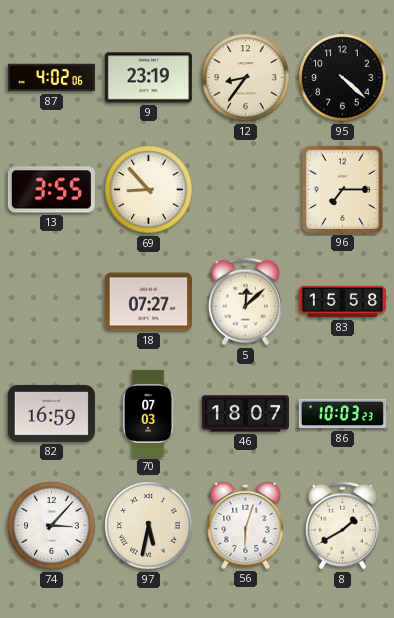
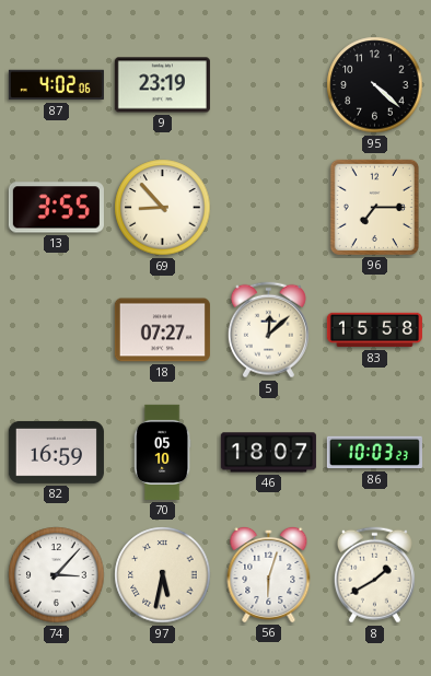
12: 8:36 -> none
70: 07:03 -> 05:10
